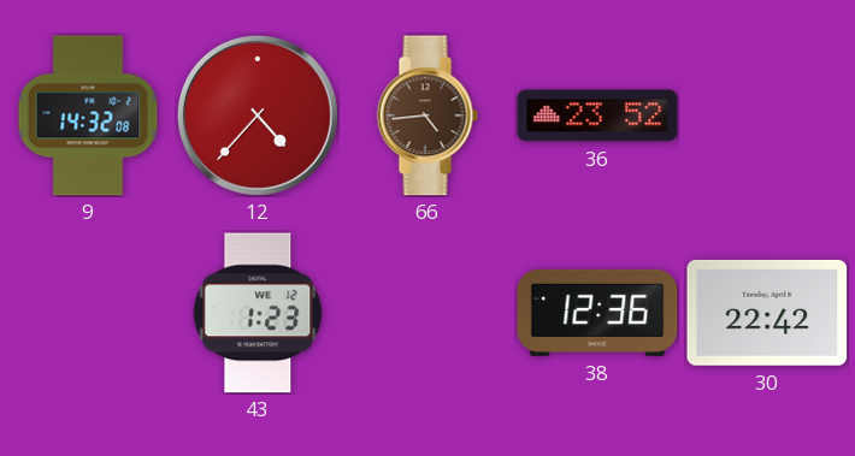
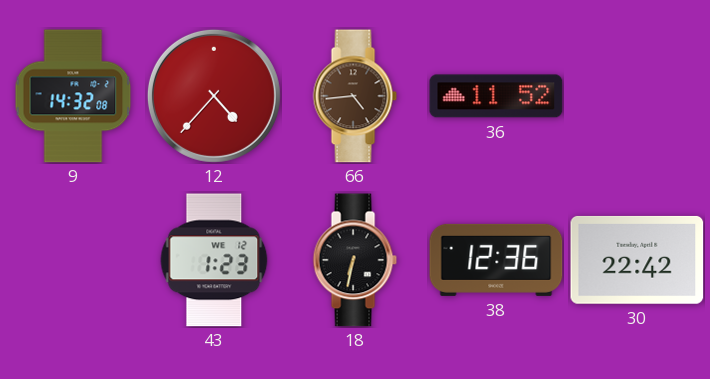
36: 23:52 -> 11:52
18: none -> 6:32
